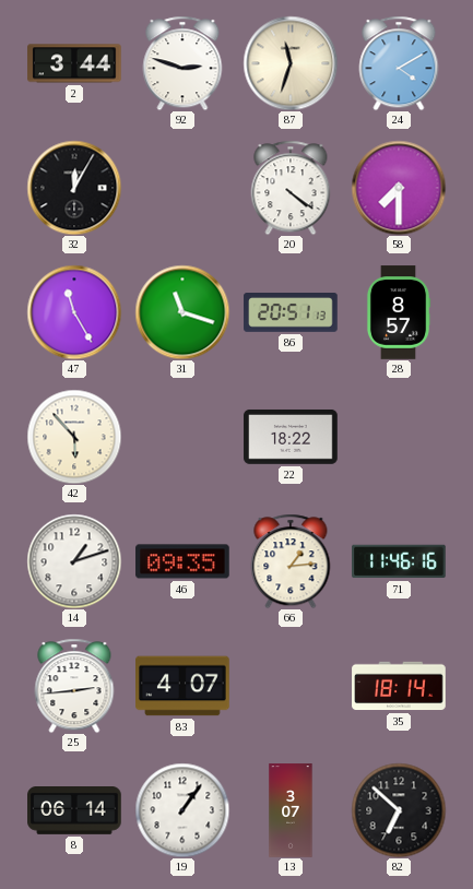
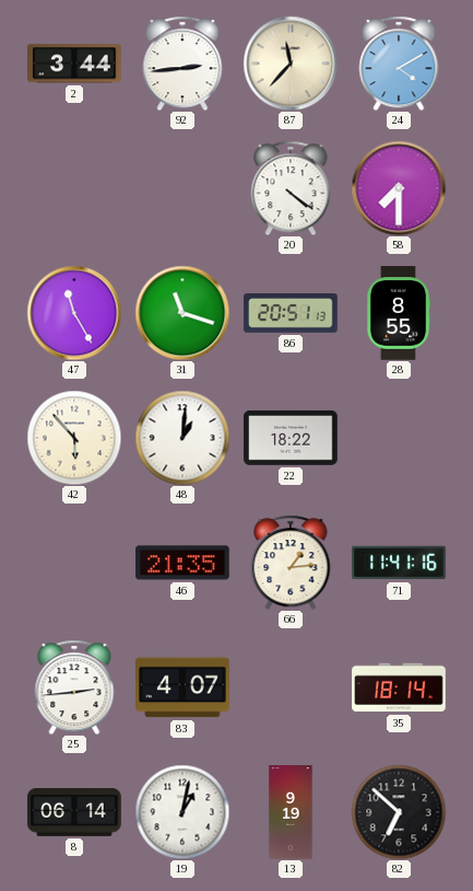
92: 2:48 -> 2:44
87: 11:33 -> 11:37
32: 12:05 -> none
28: 8:57 -> 8:55
48: none -> 1:01
14: 1:12 -> none
46: 09:35 -> 21:35
71: 11:46 -> 11:41
19: 1:06 -> 1:02
13: 3:07 -> 9:19
